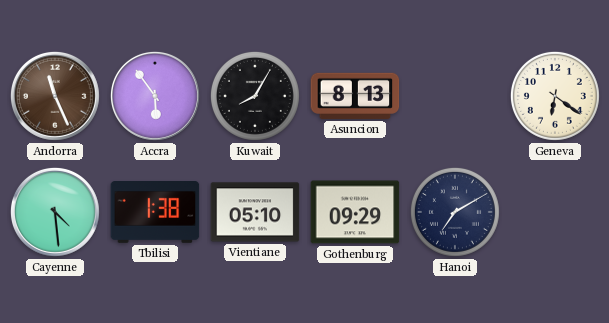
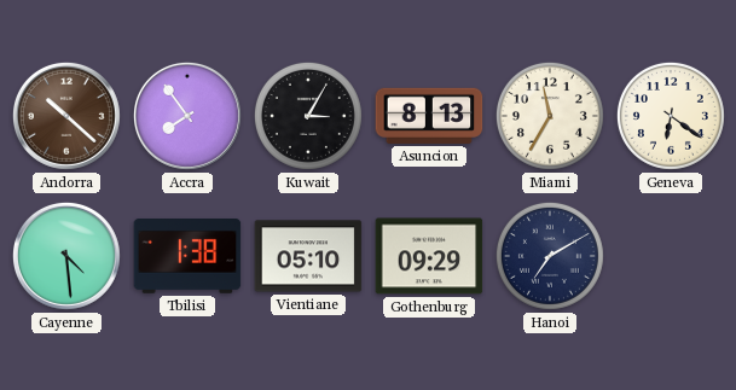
Andorra: 11:26 -> 10:22
Accra: 5:54 -> 7:54
Kuwait: 8:05 -> 3:05
Miami: none -> 11:35
